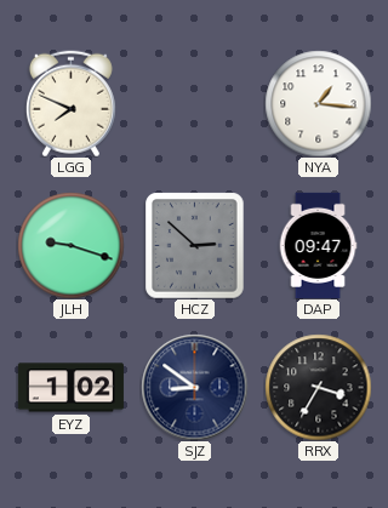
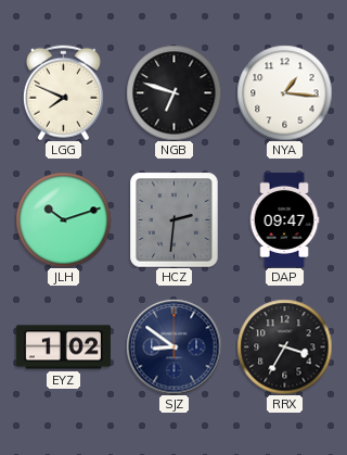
NGB: none -> 6:48
JLH: 9:18 -> 10:12
HCZ: 2:52 -> 2:31
